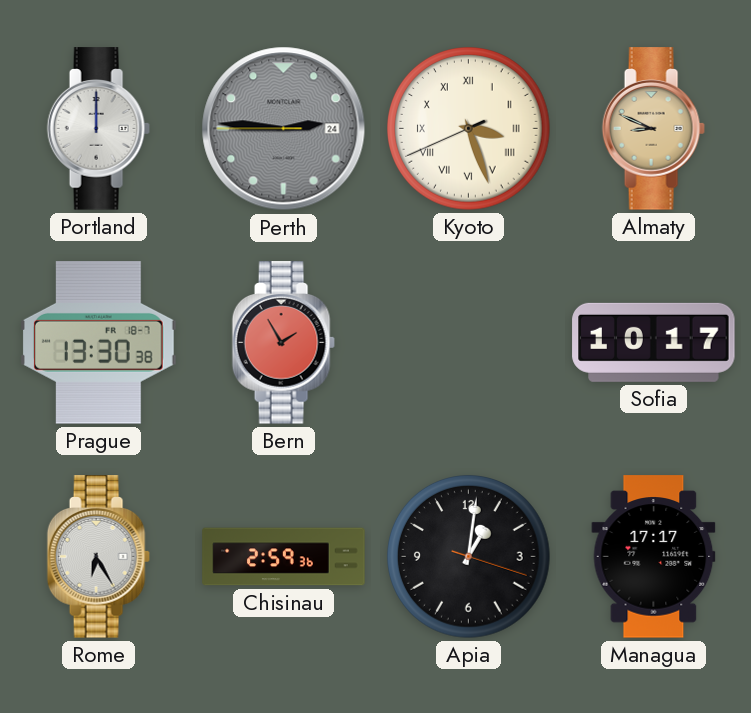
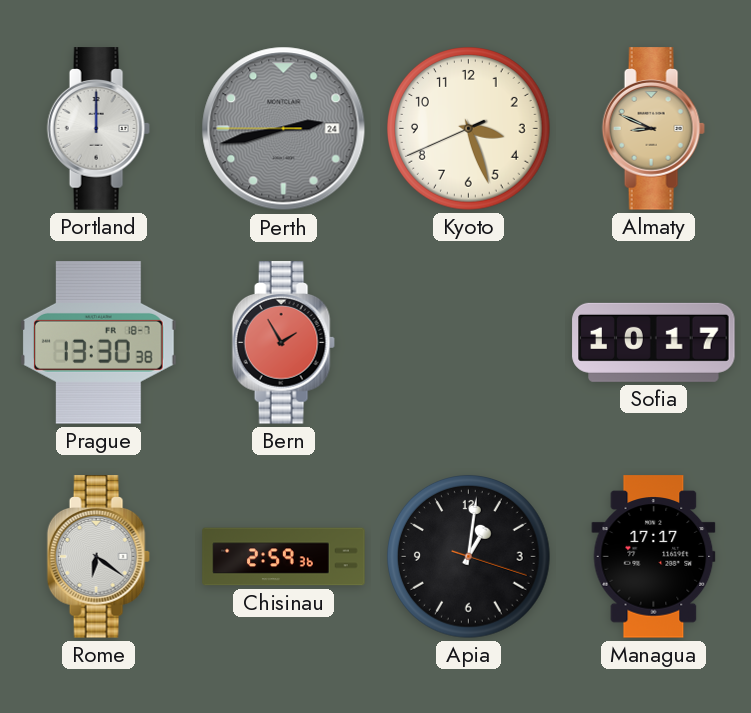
Perth: 2:45 -> 2:42
Kyoto numerals: Roman -> Arabic
Rome: 6:25 -> 6:21
